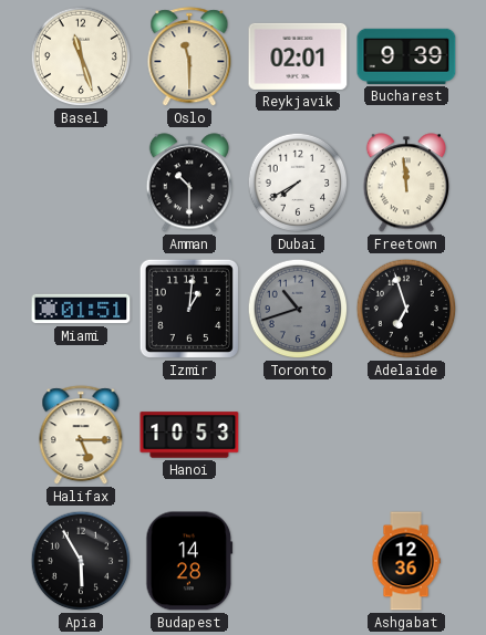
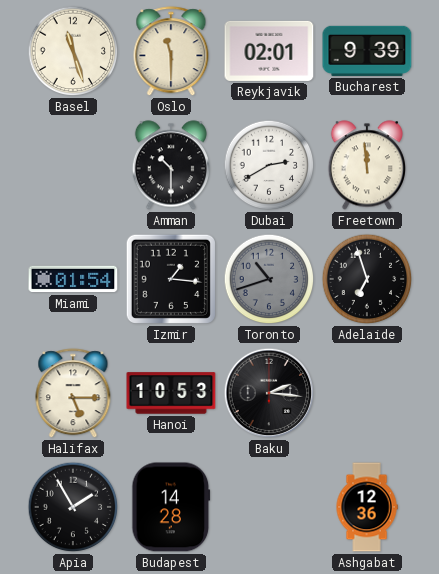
Dubai: 7:40 -> 2:40
Miami: 01:51 -> 01:54
Izmir: 1:01 -> 1:16
Baku: none -> 2:16
Apia: 5:55 -> 1:55
